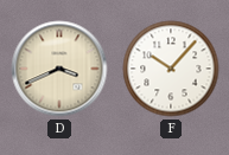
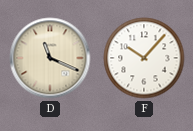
D: 3:41 -> 11:19
